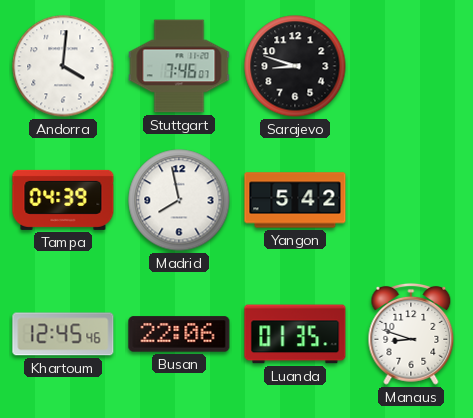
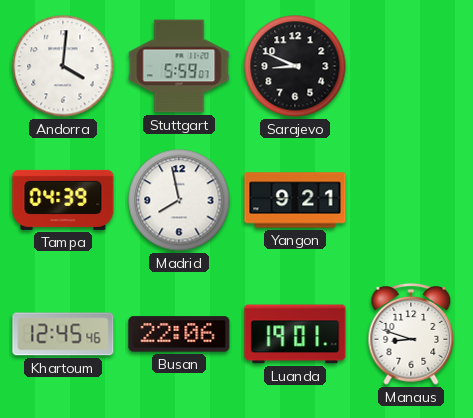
Stuttgart: 7:46 -> 5:59
Sarajevo: 8:48 -> 8:49
Yangon: 5:42 -> 9:21
Luanda: 01:35 -> 19:01
